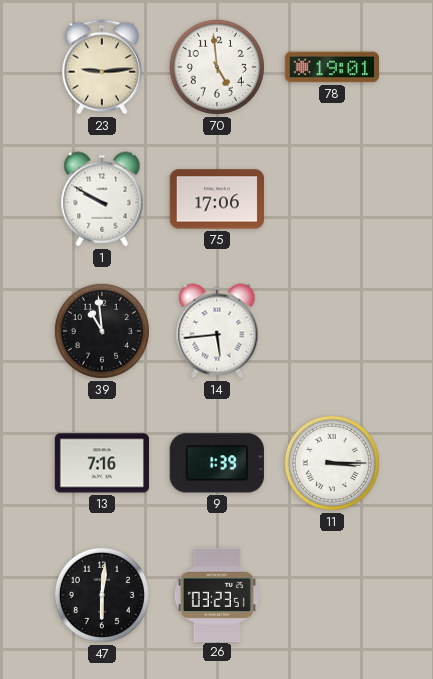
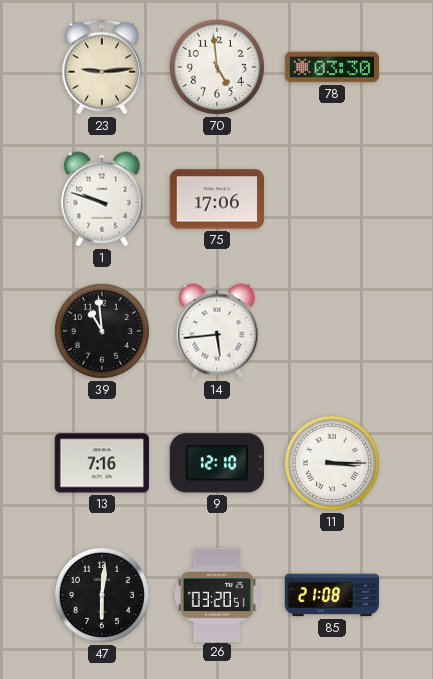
78: 19:01 -> 03:30
1: 9:50 -> 9:48
9: 1:39 -> 12:10
26: 03:23 -> 03:20
85: none -> 21:08
